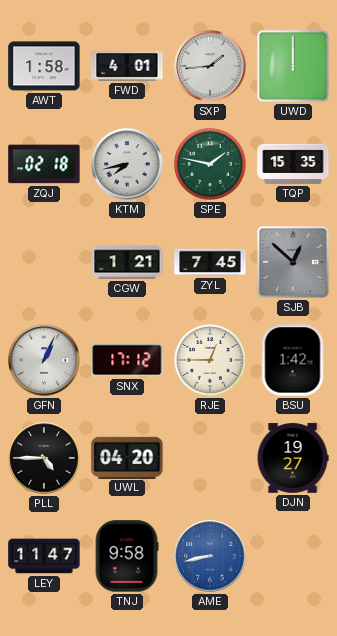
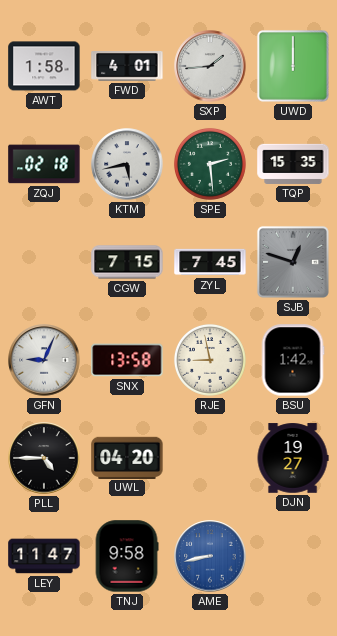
KTM: 7:43 -> 5:43
SPE: 1:47 -> 2:29
CGW: 1:21 -> 7:15
SJB: 12:52 -> 12:48
GFN: 1:04 -> 9:04
SNX: 17:12 -> 13:58
RJE: 12:45 -> 8:58
